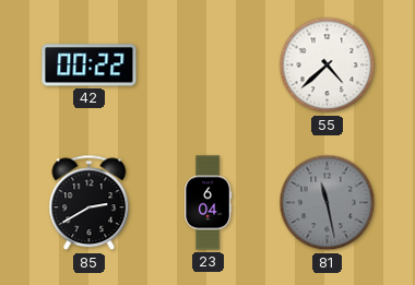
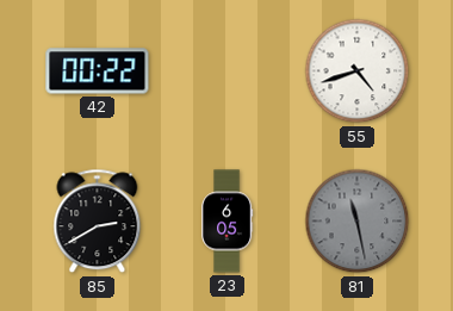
55: 4:38 -> 4:42
23: 6:04 -> 6:05
